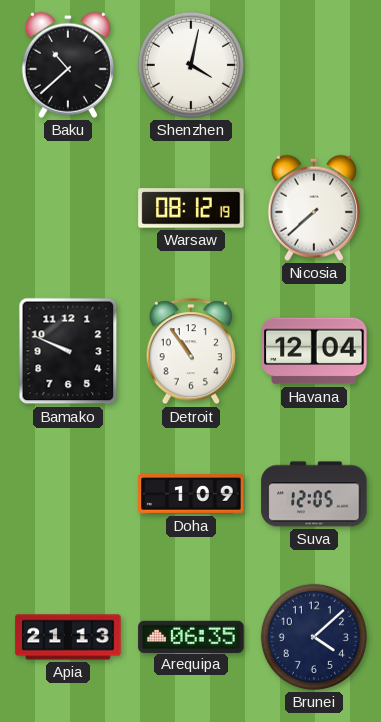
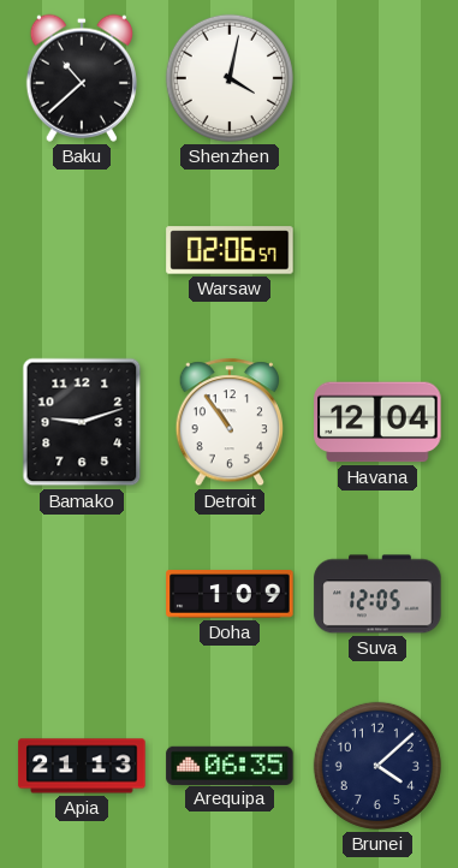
Warsaw: 08:12 -> 02:06
Nicosia: 7:38 -> none
Bamako: 9:49 -> 9:12
